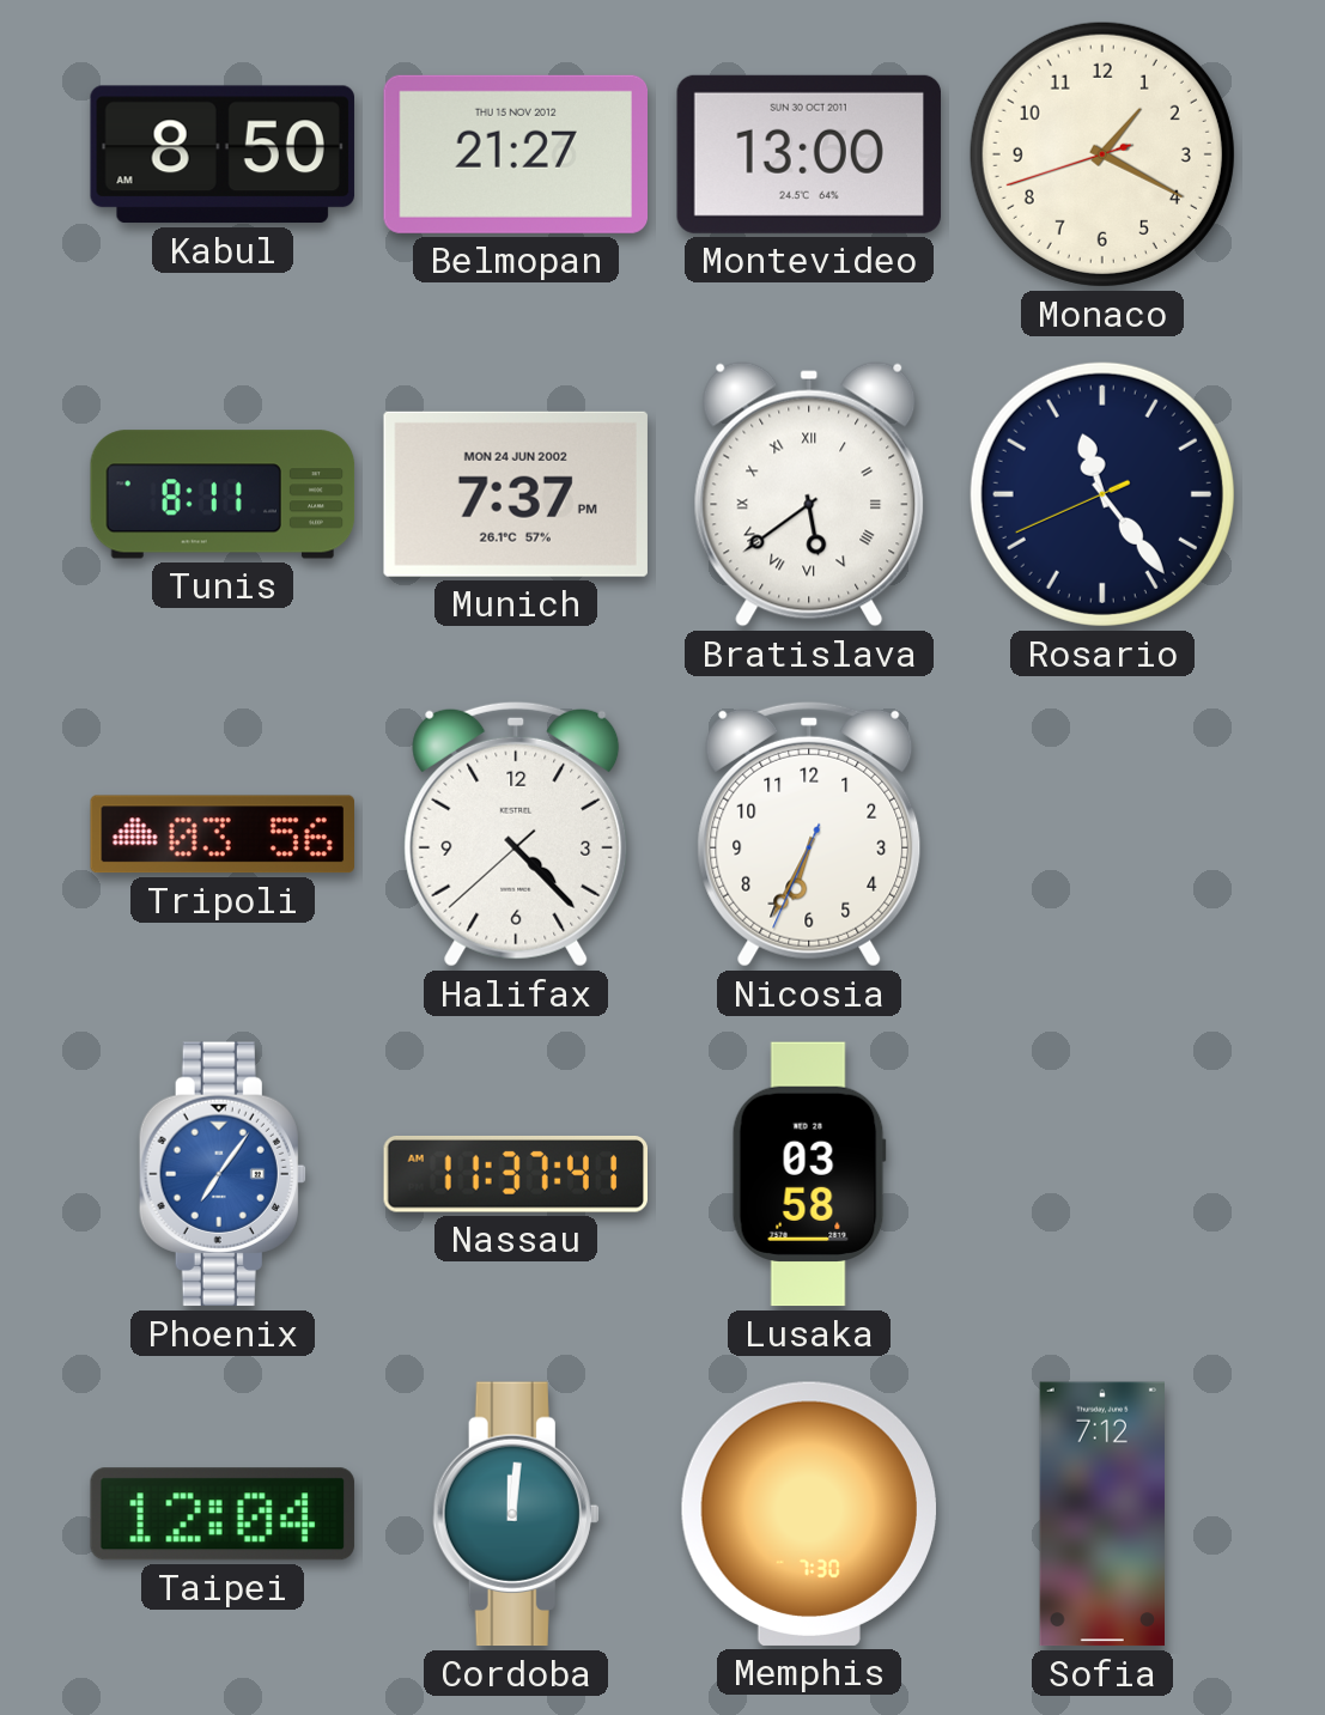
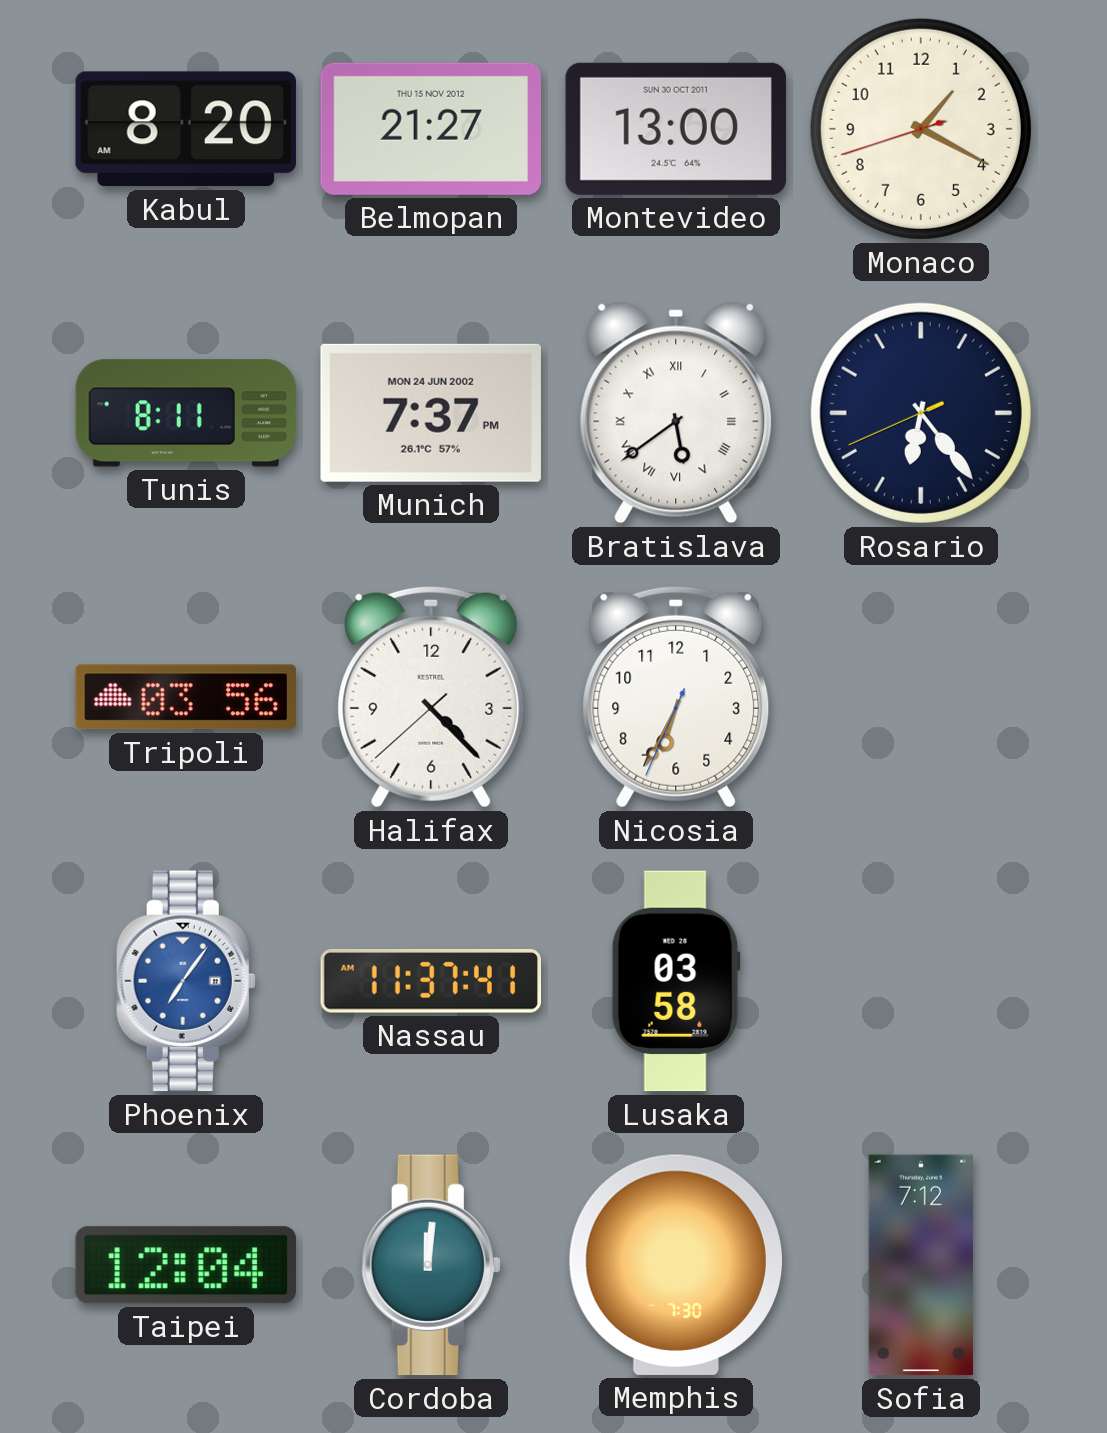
Kabul: 8:50 -> 8:20
Rosario: 11:23 -> 6:23
